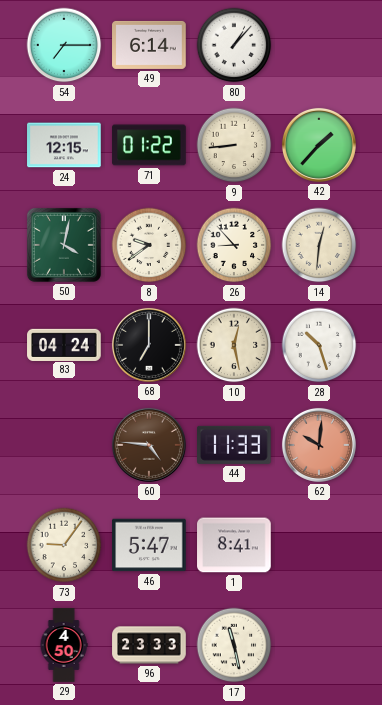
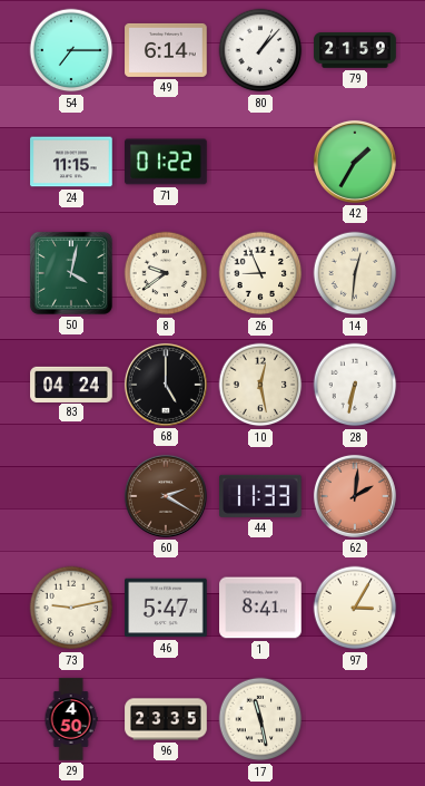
79: none -> 21:59
24: 12:15 -> 11:15
9: 8:44 -> none
42: 1:37 -> 1:35
26: 8:53 -> 8:56
68: 7:00 -> 5:00
28: 10:27 -> 6:32
60: 4:46 -> 2:20
62: 10:01 -> 2:01
73: 9:06 -> 9:13
97: none -> 3:05
96: 23:33 -> 23:35
